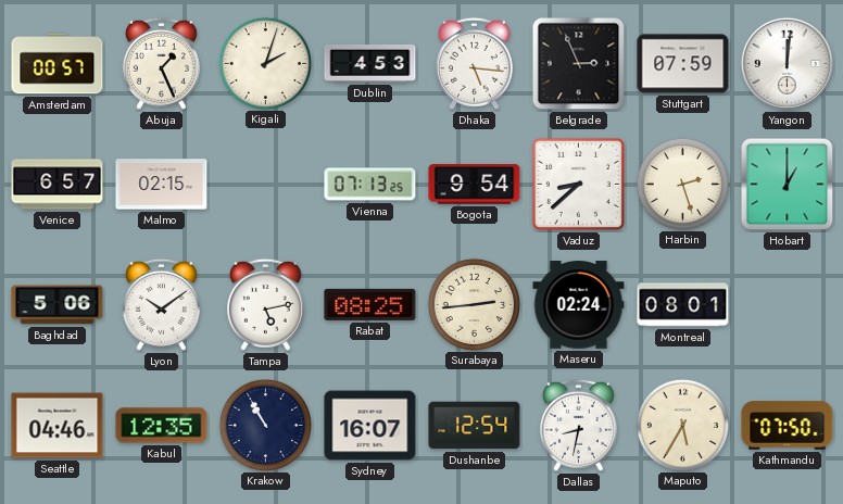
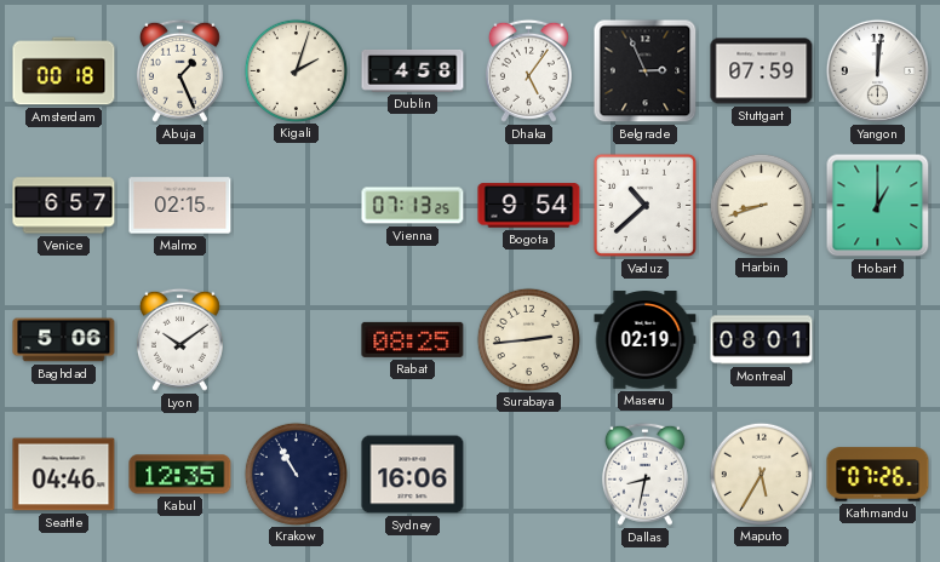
Amsterdam: 00:57 -> 00:18
Dublin: 4:53 -> 4:58
Dhaka: 5:16 -> 5:06
Vaduz: 8:38 -> 10:38
Harbin: 2:27 -> 8:42
Tampa: 5:13 -> none
Maseru: 02:24 -> 02:19
Sydney: 16:07 -> 16:06
Dushanbe: 12:54 -> none
Kathmandu: 07:50 -> 07:26
